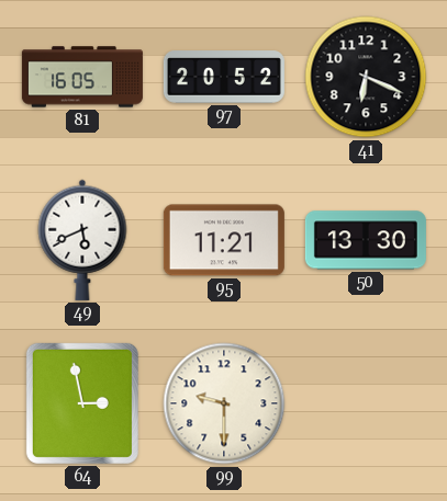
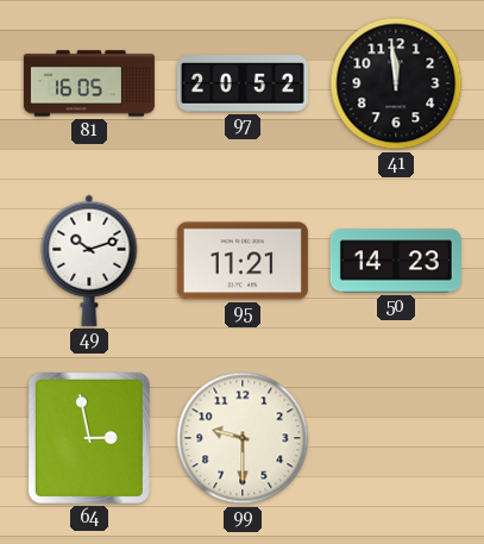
41: 6:19 -> 11:59
49: 5:41 -> 10:12
50: 13:30 -> 14:23
